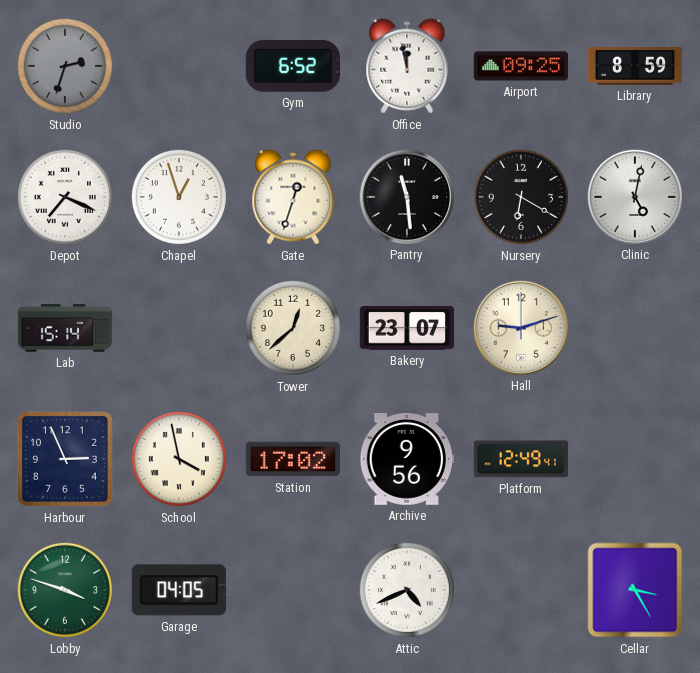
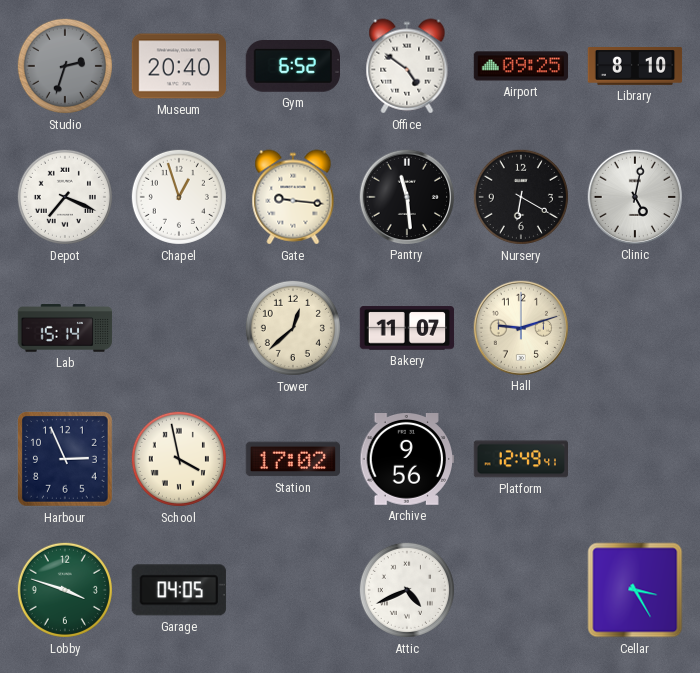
Museum: none -> 20:40
Office: 11:58 -> 4:51
Library: 8:59 -> 8:10
Gate: 12:33 -> 9:16
Bakery: 23:07 -> 11:07
